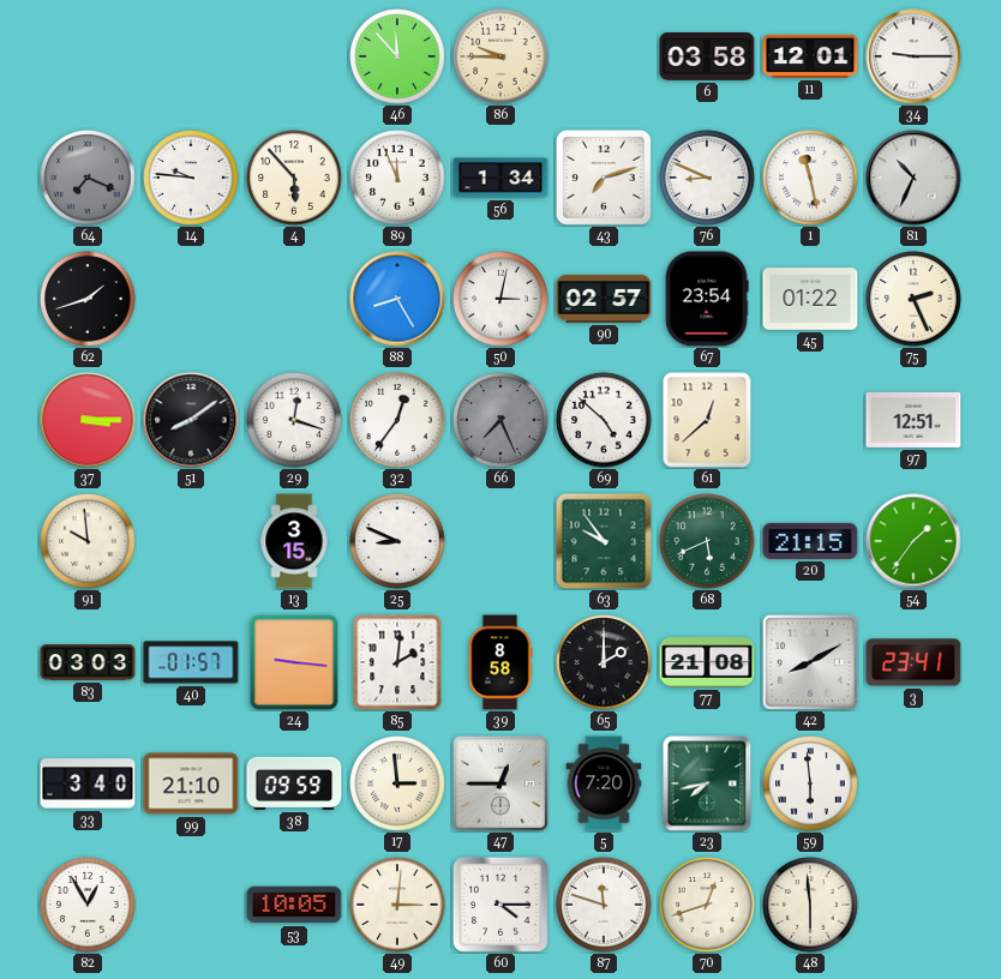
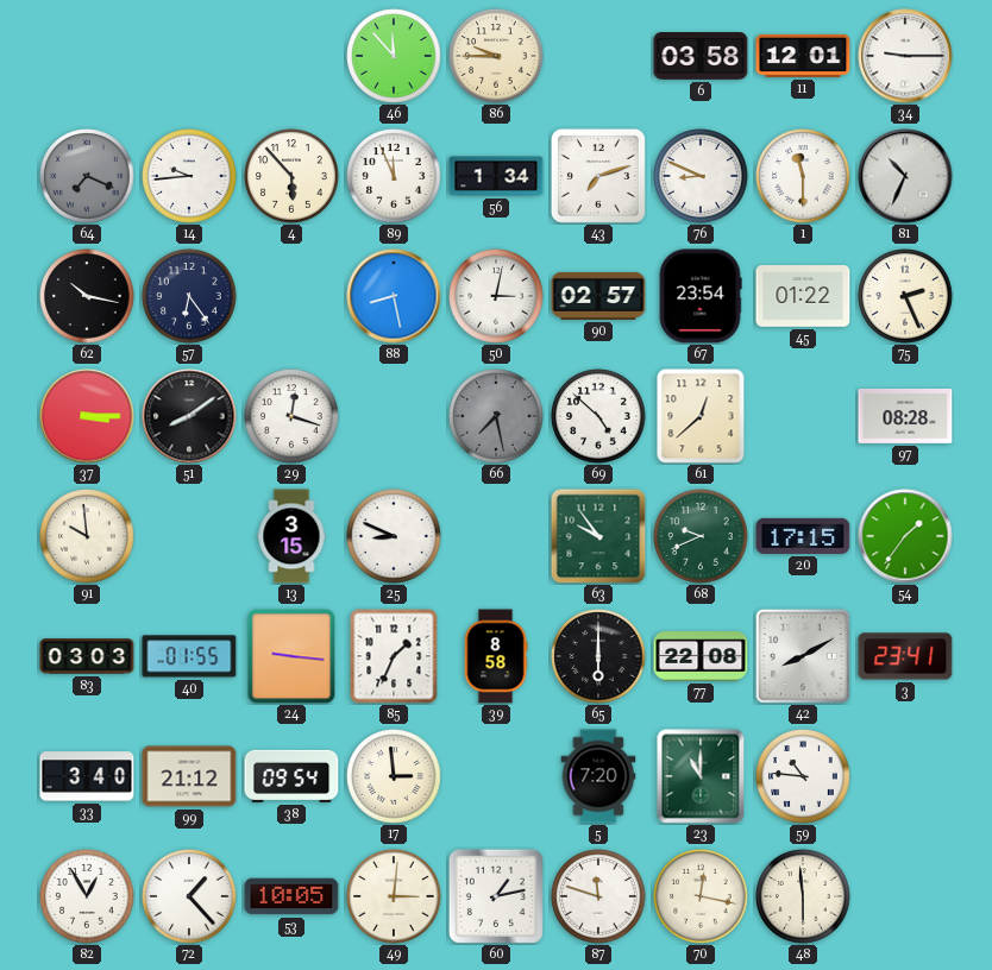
14: 9:46 -> 9:44
1: 11:28 -> 11:30
62: 1:42 -> 10:17
57: none -> 6:24
88: 8:25 -> 8:28
32: 12:36 -> none
66: 7:26 -> 7:28
97: 12:51 -> 08:28
68: 5:41 -> 9:41
20: 21:15 -> 17:15
40: 01:57 -> 01:55
85: 2:01 -> 1:34
65: 2:00 -> 6:00
77: 21:08 -> 22:08
99: 21:10 -> 21:12
38: 09:59 -> 09:54
47: 12:45 -> none
23: 7:43 -> 11:00
59: 5:59 -> 10:46
72: none -> 1:23
60: 4:15 -> 1:13
70: 12:42 -> 12:17
